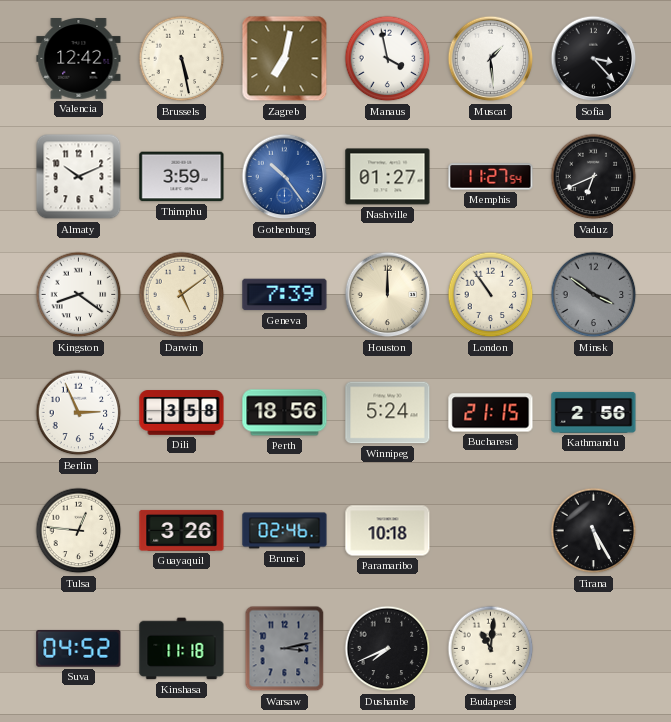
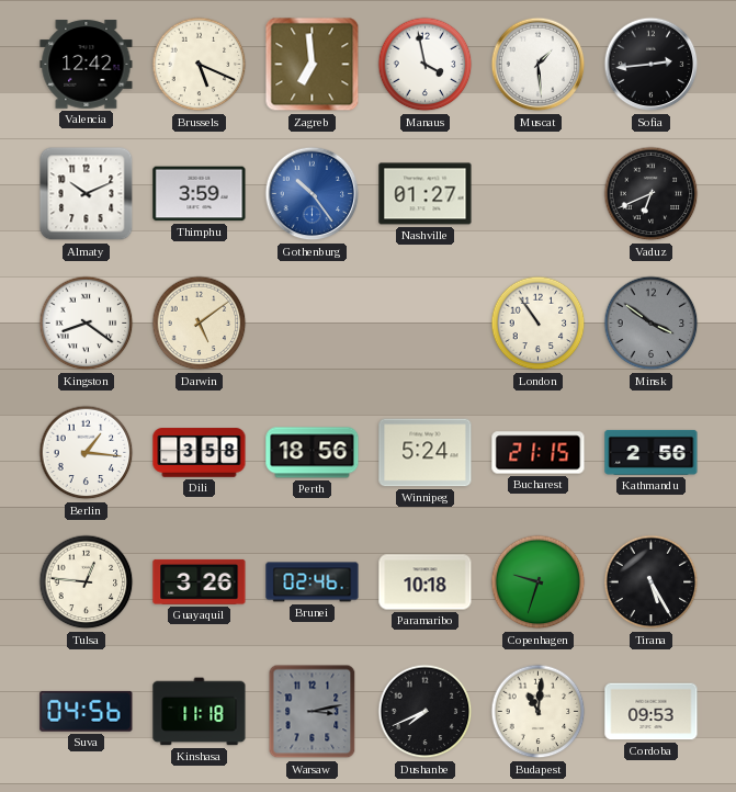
Brussels: 5:28 -> 5:19
Zagreb: 7:02 -> 6:59
Sofia: 3:23 -> 2:44
Memphis: 11:27 -> none
Geneva: 7:39 -> none
Houston: 12:00 -> none
Berlin: 2:56 -> 1:16
Copenhagen: none -> 9:33
Suva: 04:52 -> 04:56
Cordoba: none -> 09:53
